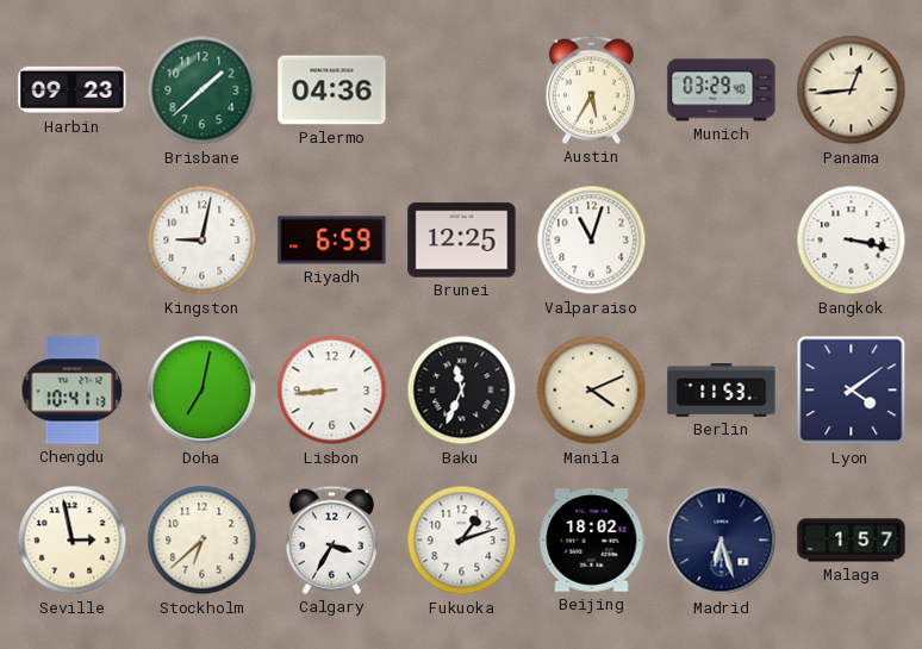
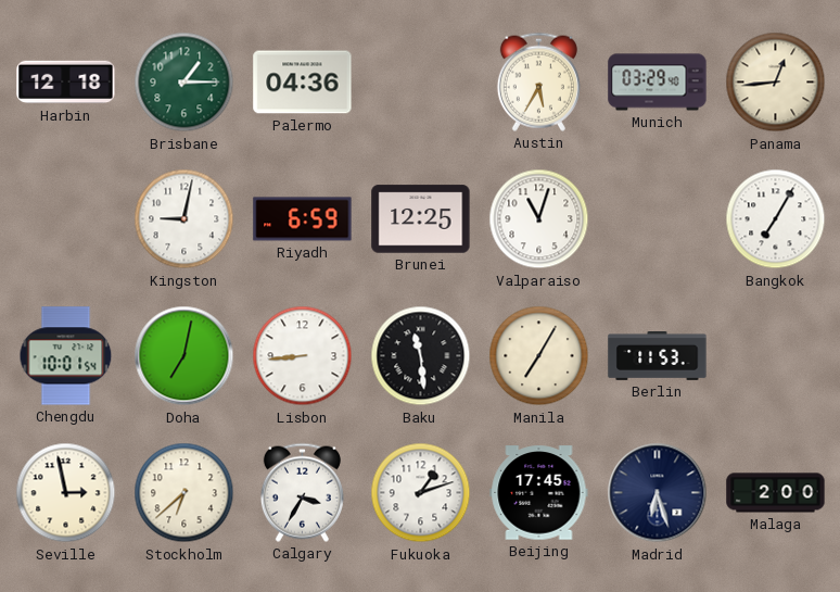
Harbin: 09:23 -> 12:18
Brisbane: 1:38 -> 1:15
Bangkok: 3:17 -> 7:05
Chengdu: 10:41 -> 10:01
Baku: 11:34 -> 11:29
Manila: 4:11 -> 7:05
Lyon: 4:09 -> none
Beijing: 18:02 -> 17:45
Malaga: 1:57 -> 2:00
